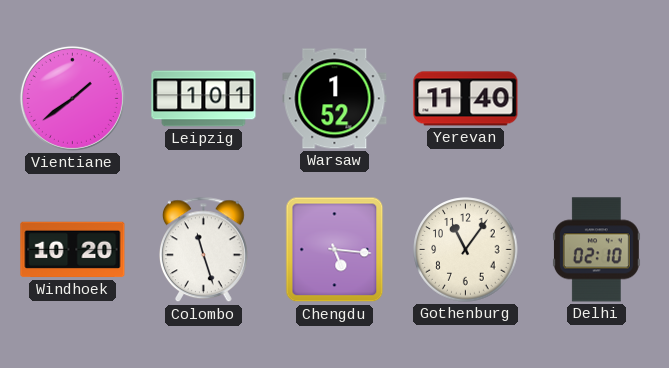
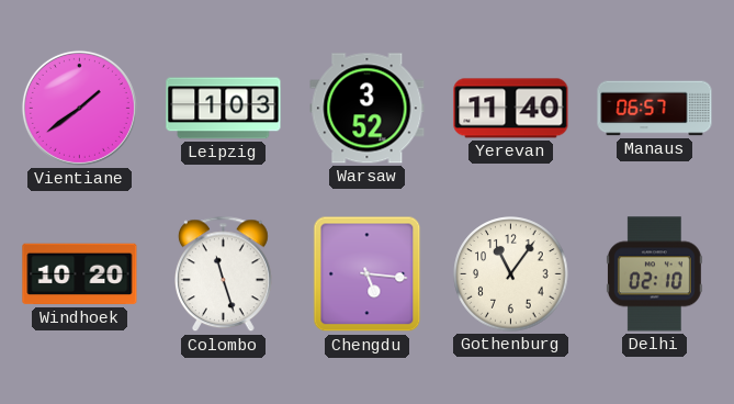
Leipzig: 1:01 -> 1:03
Warsaw: 1:52 -> 3:52
Manaus: none -> 06:57
